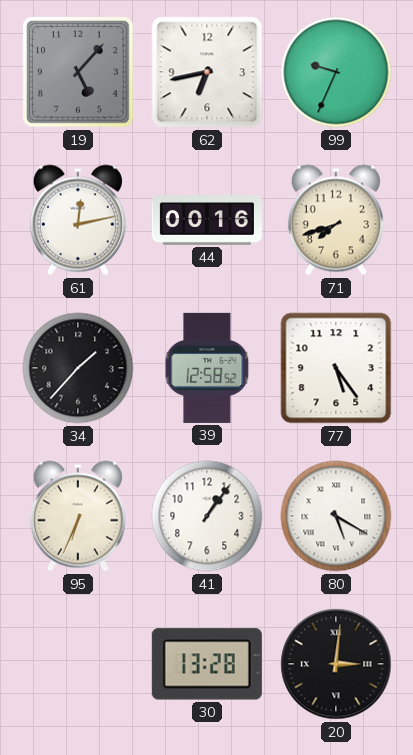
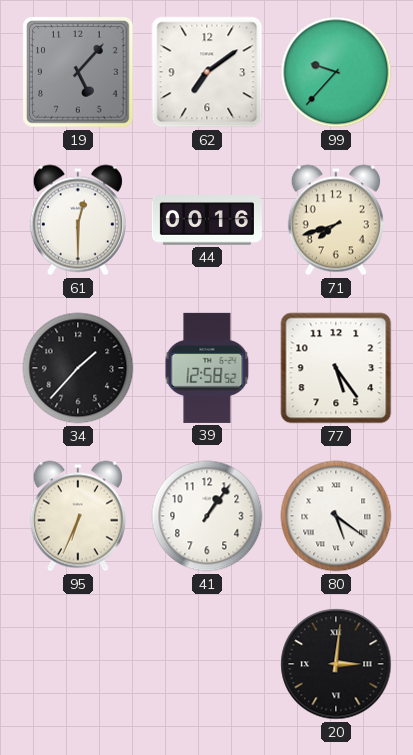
62: 6:43 -> 7:09
99: 9:34 -> 9:37
61: 12:13 -> 12:30
80: 5:20 -> 5:21
30: 13:28 -> none
